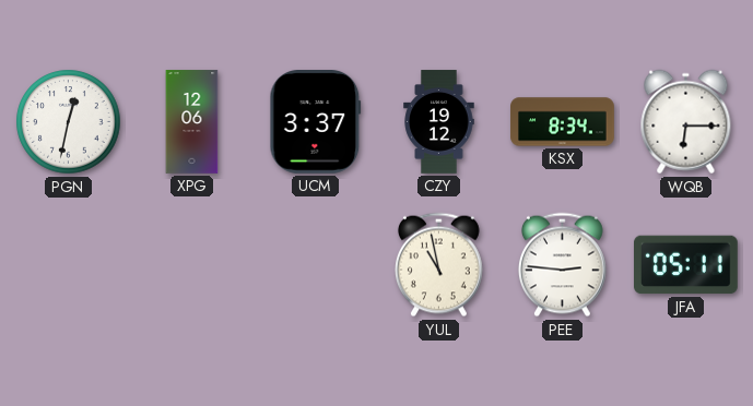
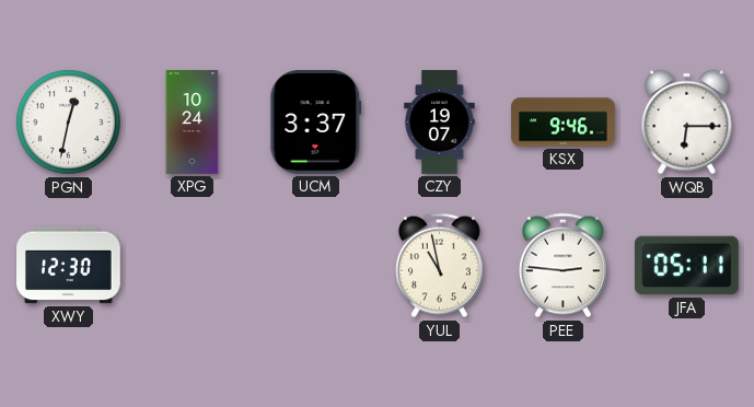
XPG: 12:06 -> 10:24
CZY: 19:12 -> 19:07
KSX: 8:34 -> 9:46
XWY: none -> 12:30
